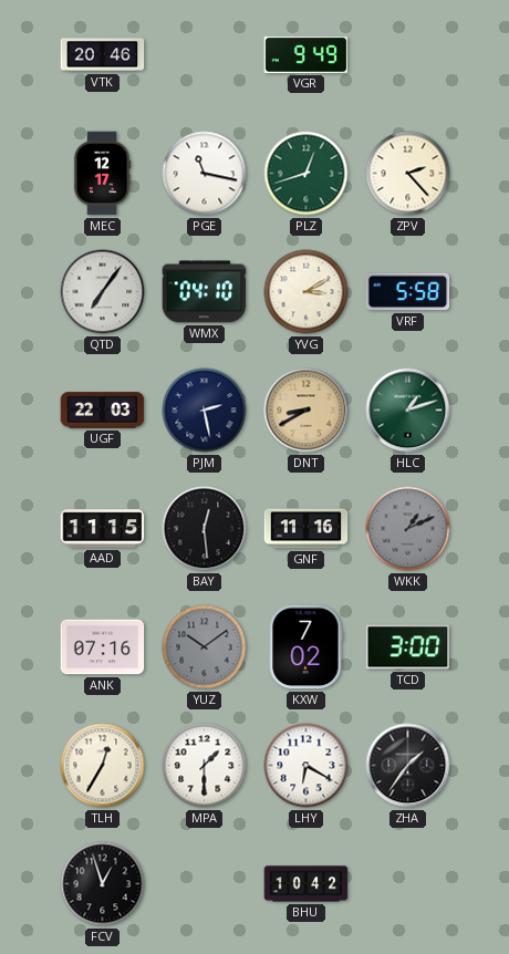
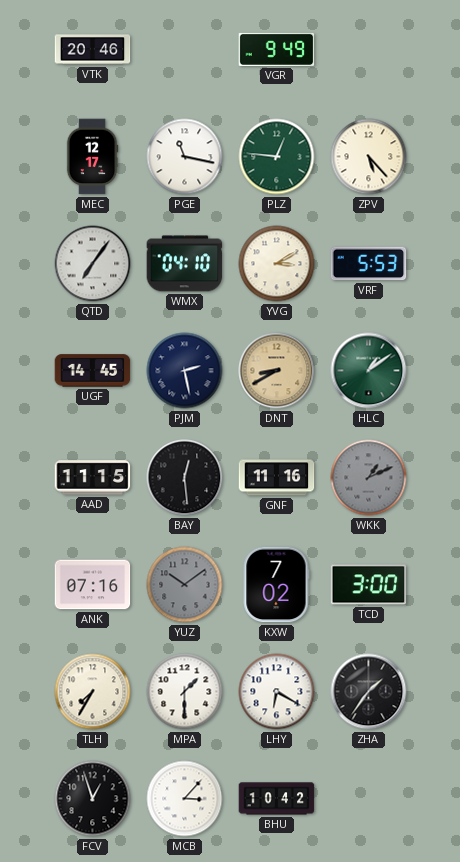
PLZ: 12:42 -> 12:46
ZPV: 2:23 -> 5:23
VRF: 5:58 -> 5:53
UGF: 22:03 -> 14:45
HLC: 1:12 -> 1:09
TLH: 12:35 -> 7:35
MCB: none -> 3:07
